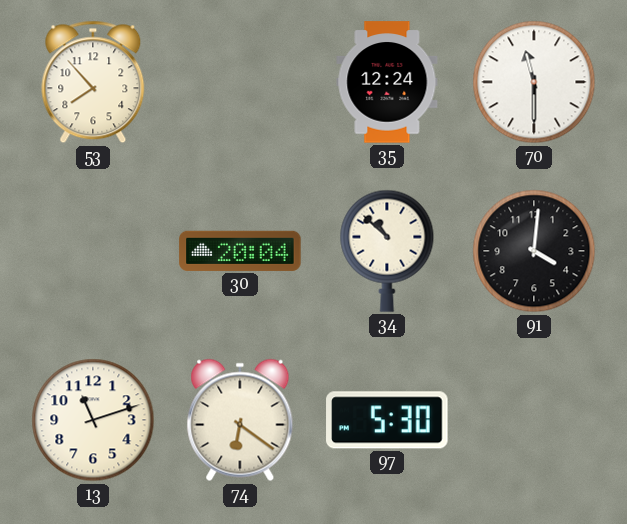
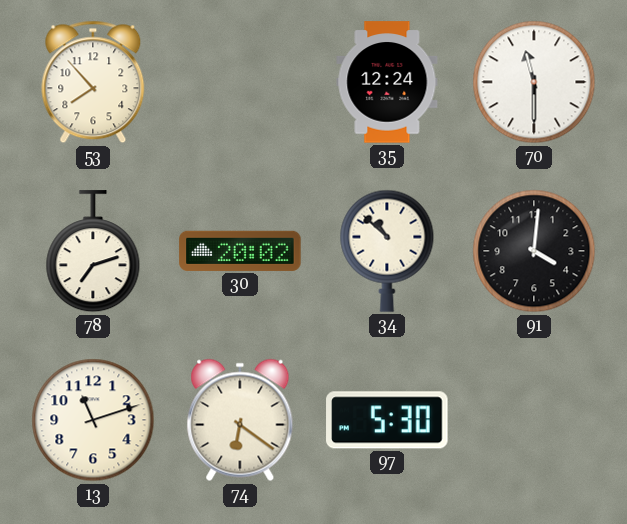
78: none -> 7:12
30: 20:04 -> 20:02
